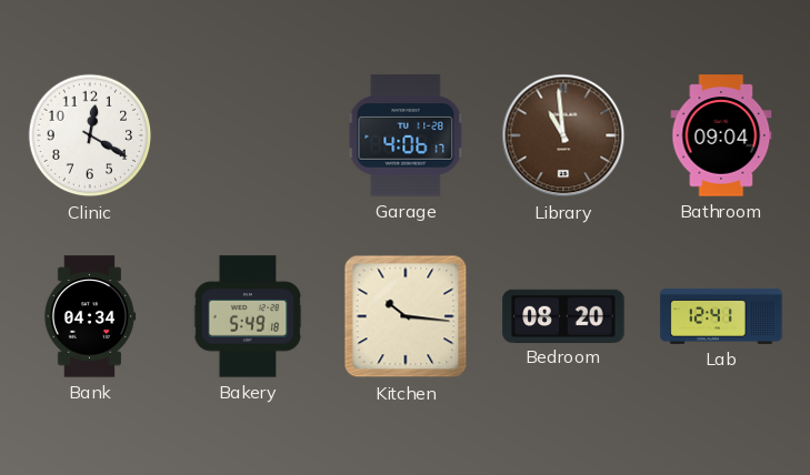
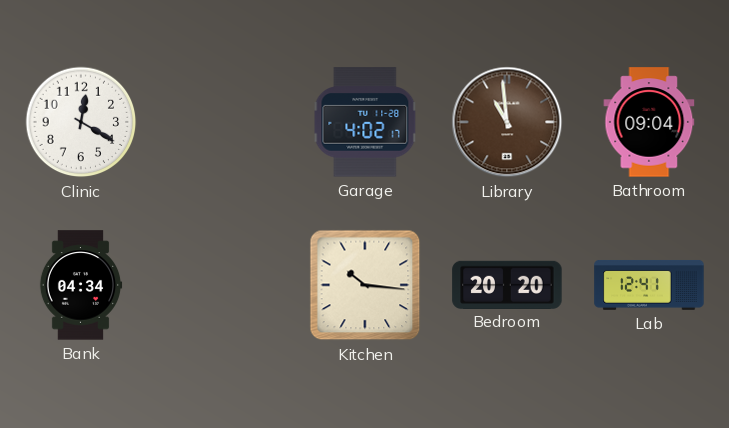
Garage: 4:06 -> 4:02
Bakery: 5:49 -> none
Bedroom: 08:20 -> 20:20
